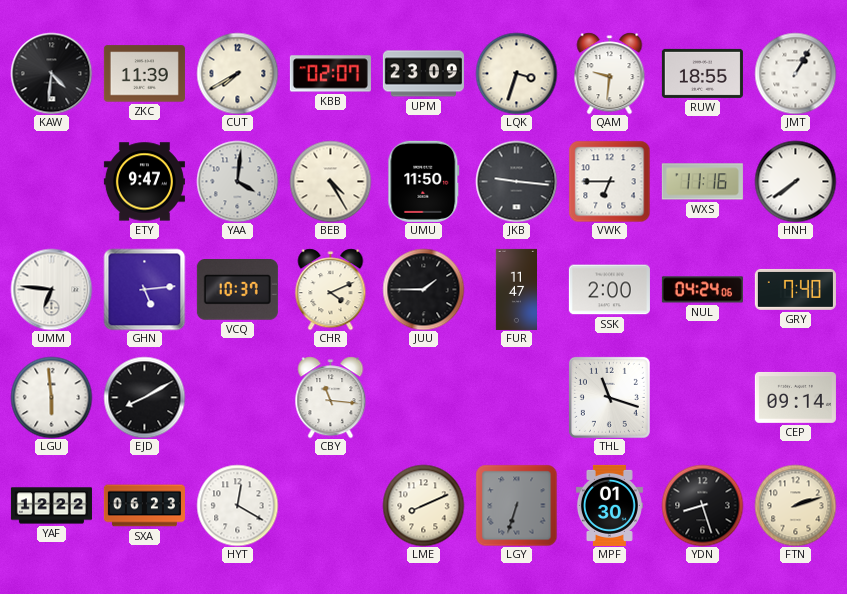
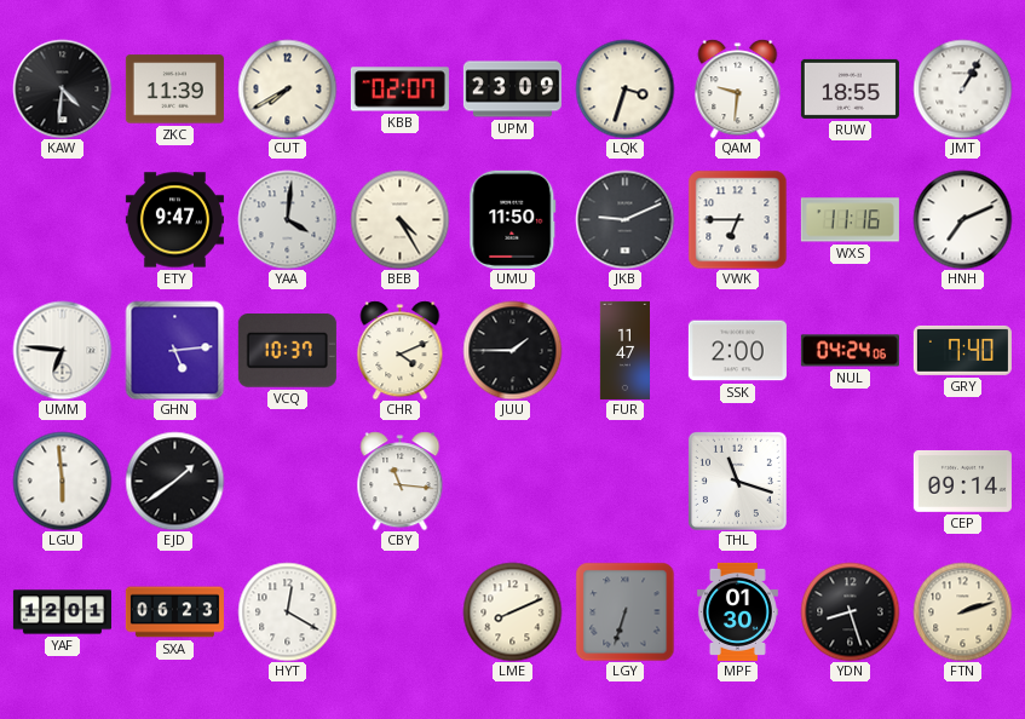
JKB: 9:16 -> 9:11
HNH: 7:39 -> 7:11
EJD: 8:10 -> 1:39
YAF: 12:22 -> 12:01
